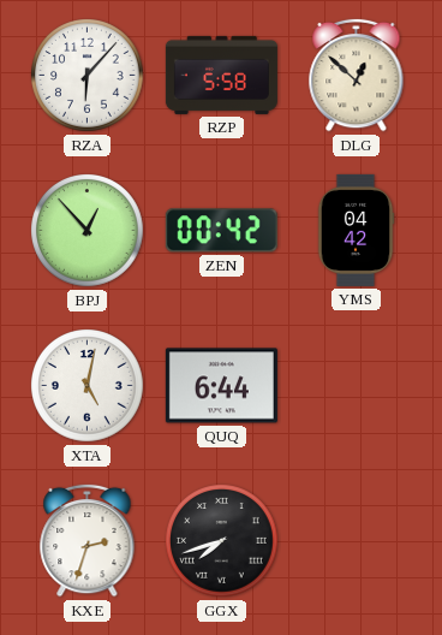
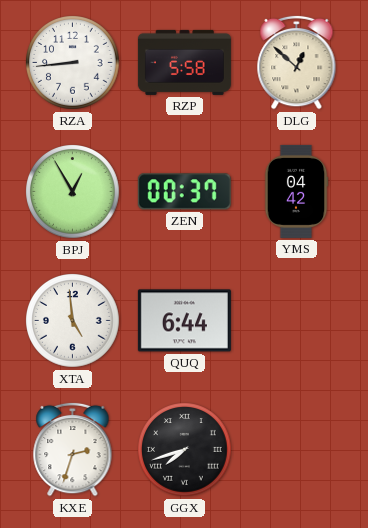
RZA: 6:07 -> 8:44
BPJ: 12:53 -> 12:55
ZEN: 00:42 -> 00:37
XTA: 5:02 -> 4:59
